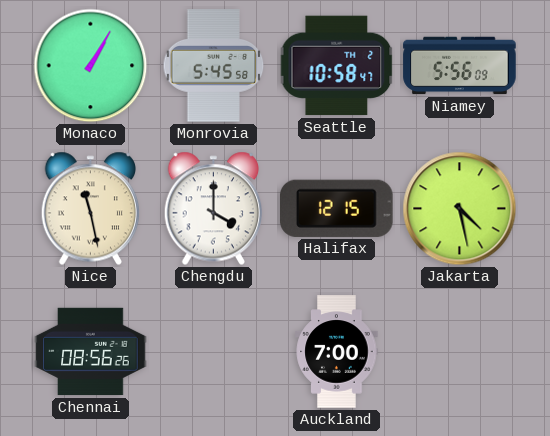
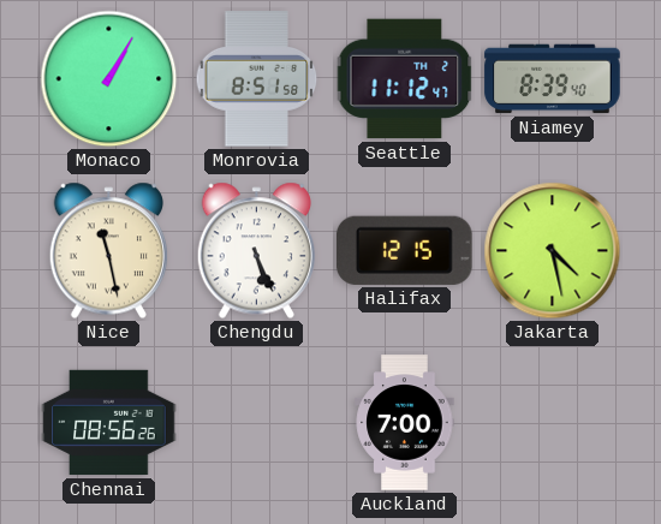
Monrovia: 5:45 -> 8:51
Seattle: 10:58 -> 11:12
Niamey: 5:56 -> 8:39
Chengdu: 4:00 -> 5:26
